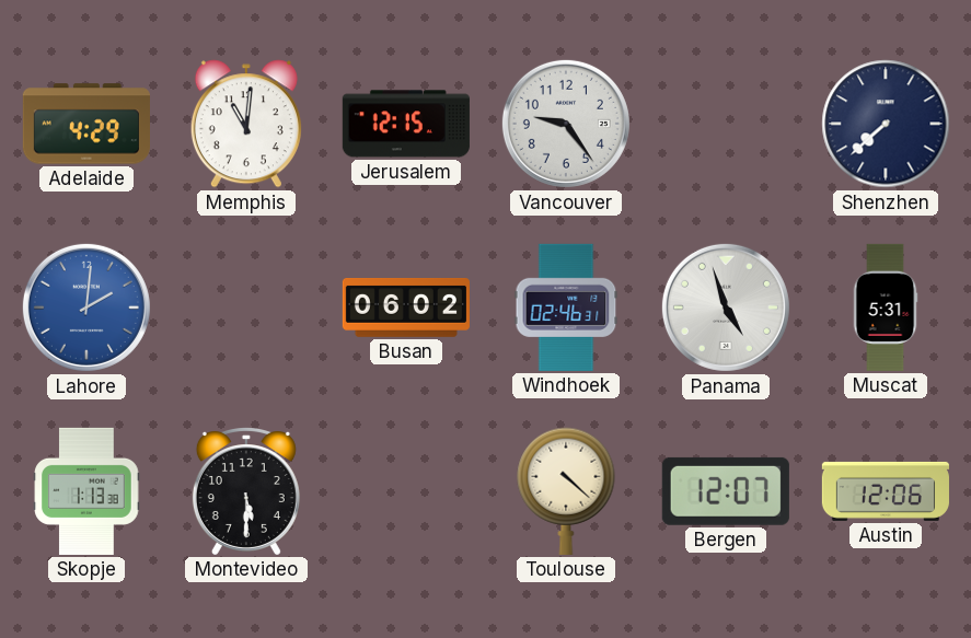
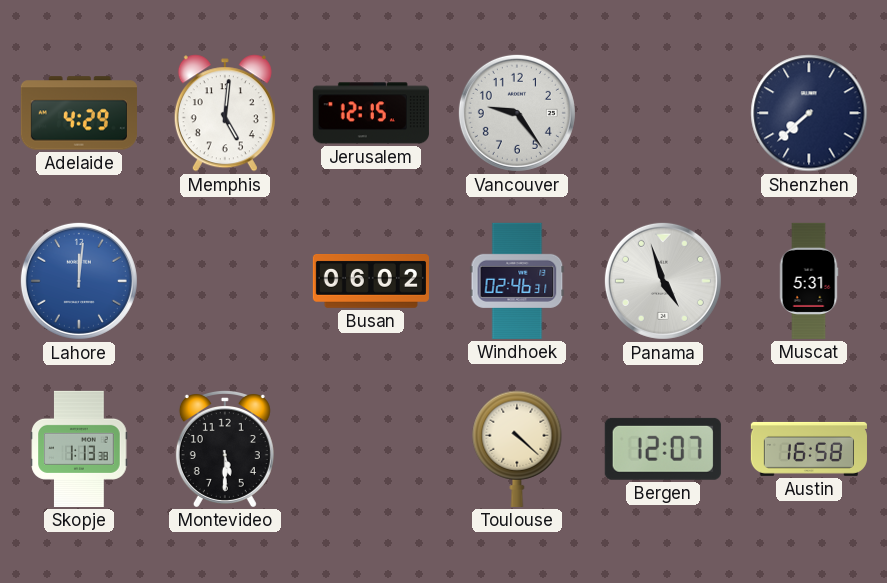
Memphis: 11:01 -> 5:01
Lahore: 2:01 -> 12:01
Austin: 12:06 -> 16:58
